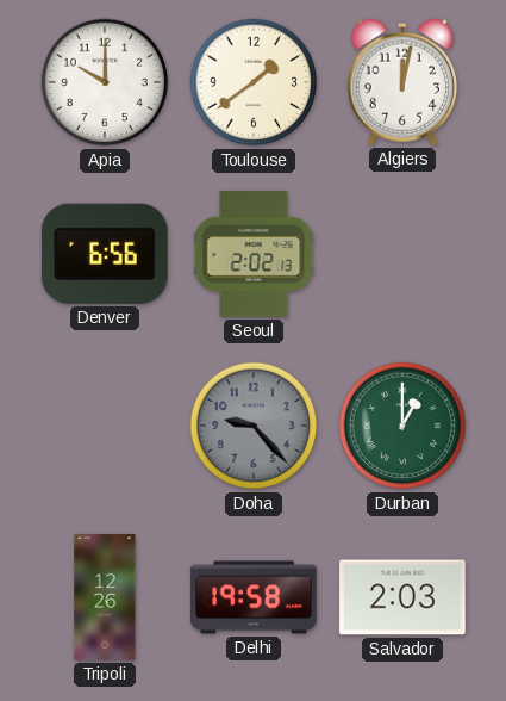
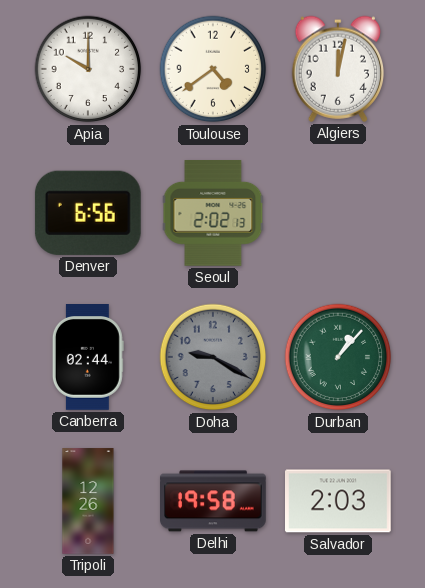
Toulouse: 1:39 -> 4:39
Canberra: none -> 02:44
Doha: 9:23 -> 9:20
Durban: 1:00 -> 1:07
